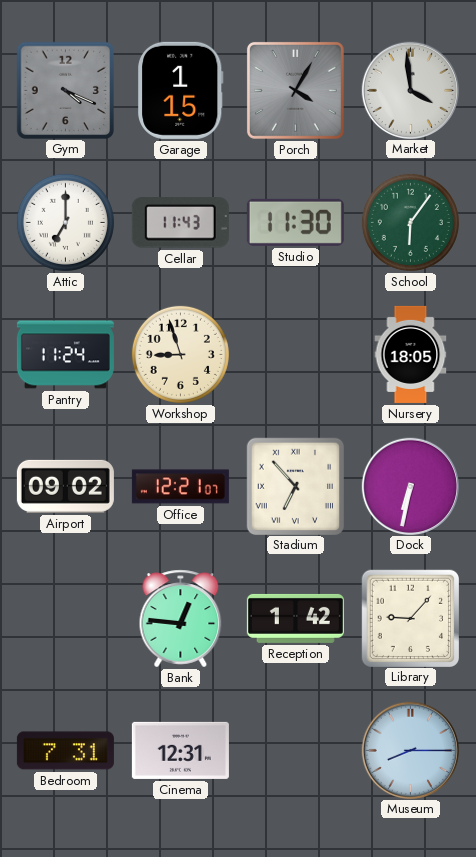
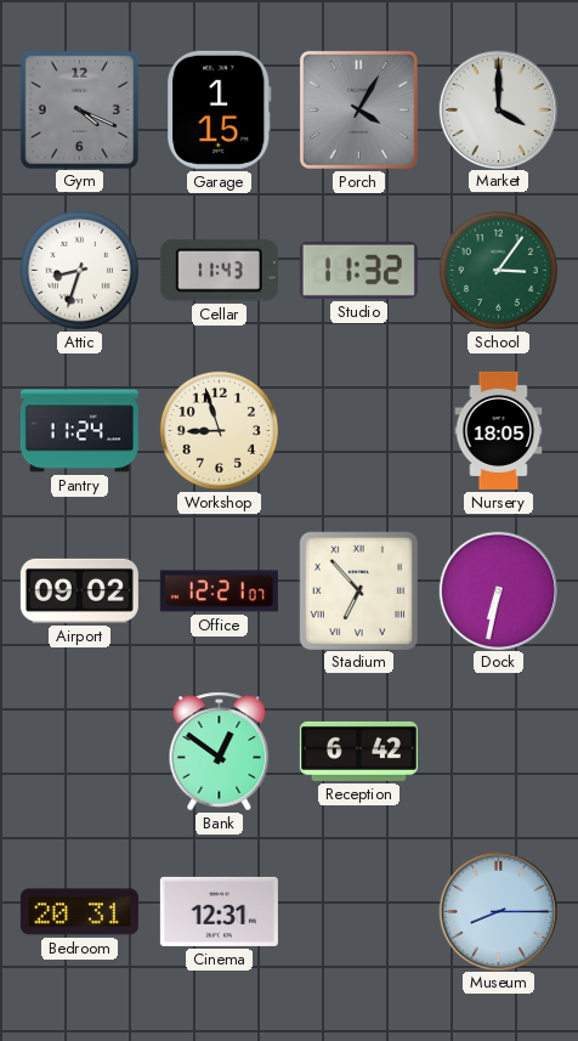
Market: 3:59 -> 4:00
Attic: 7:00 -> 8:33
Studio: 11:30 -> 11:32
School: 6:06 -> 3:06
Bank: 12:46 -> 12:51
Reception: 1:42 -> 6:42
Library: 9:07 -> none
Bedroom: 7:31 -> 20:31
